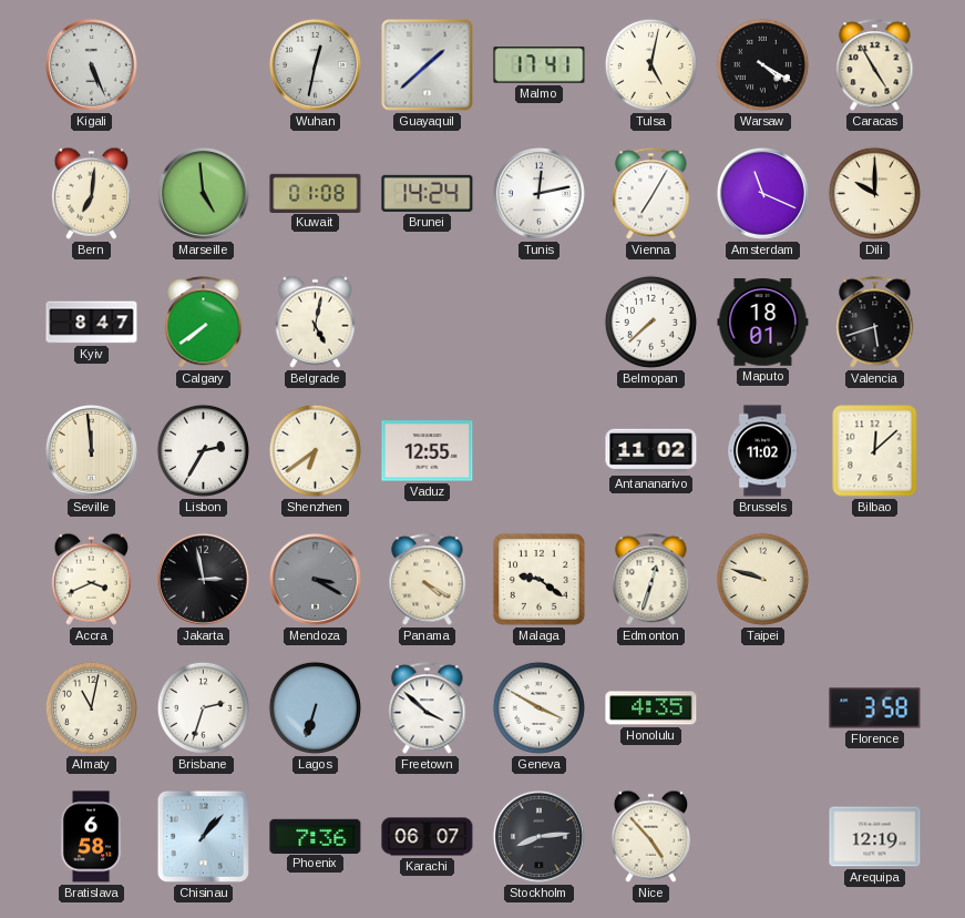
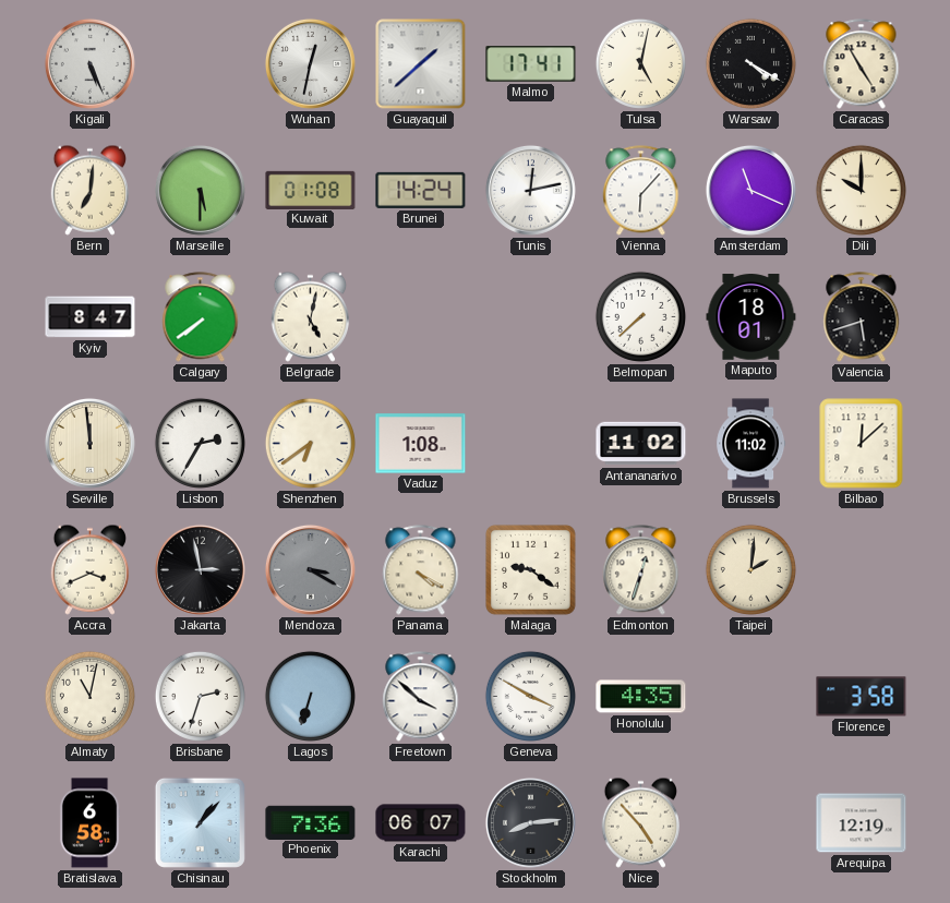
Marseille: 4:59 -> 5:30
Vienna: 7:05 -> 6:07
Vaduz: 12:55 -> 1:08
Taipei: 9:48 -> 2:01
